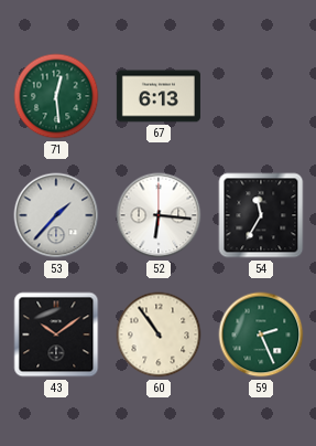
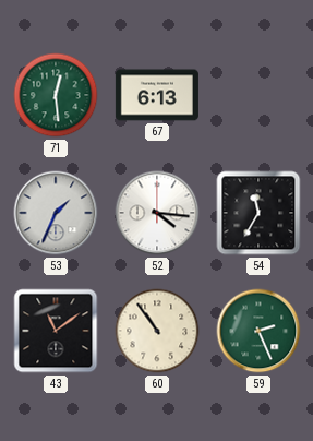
53: 1:37 -> 1:34
52: 6:16 -> 4:16
43: 10:09 -> 11:09
